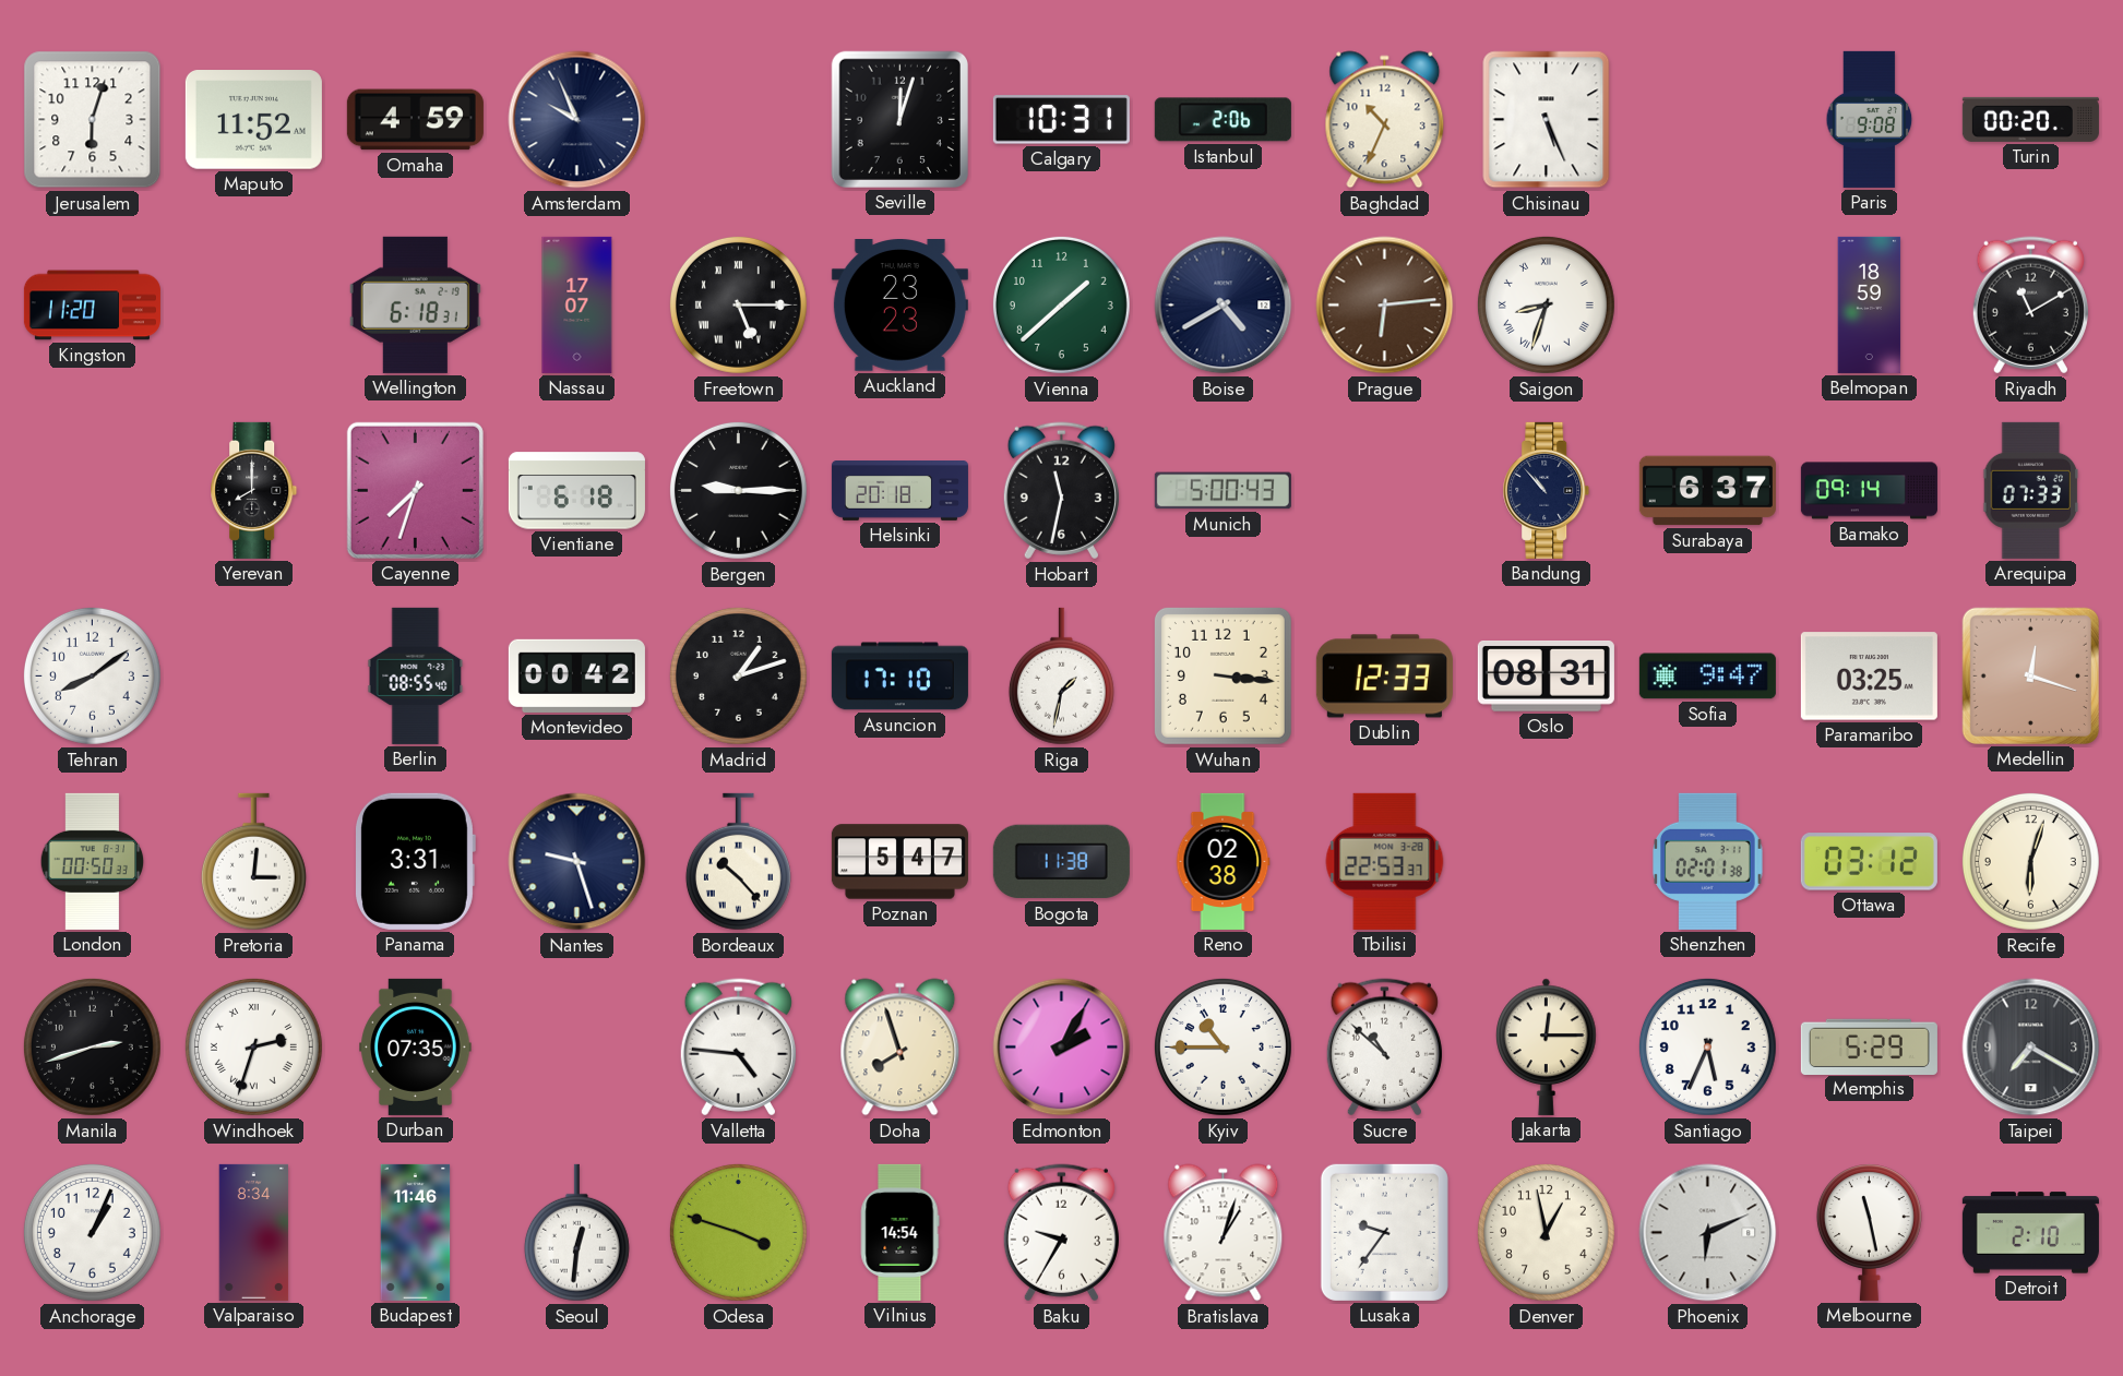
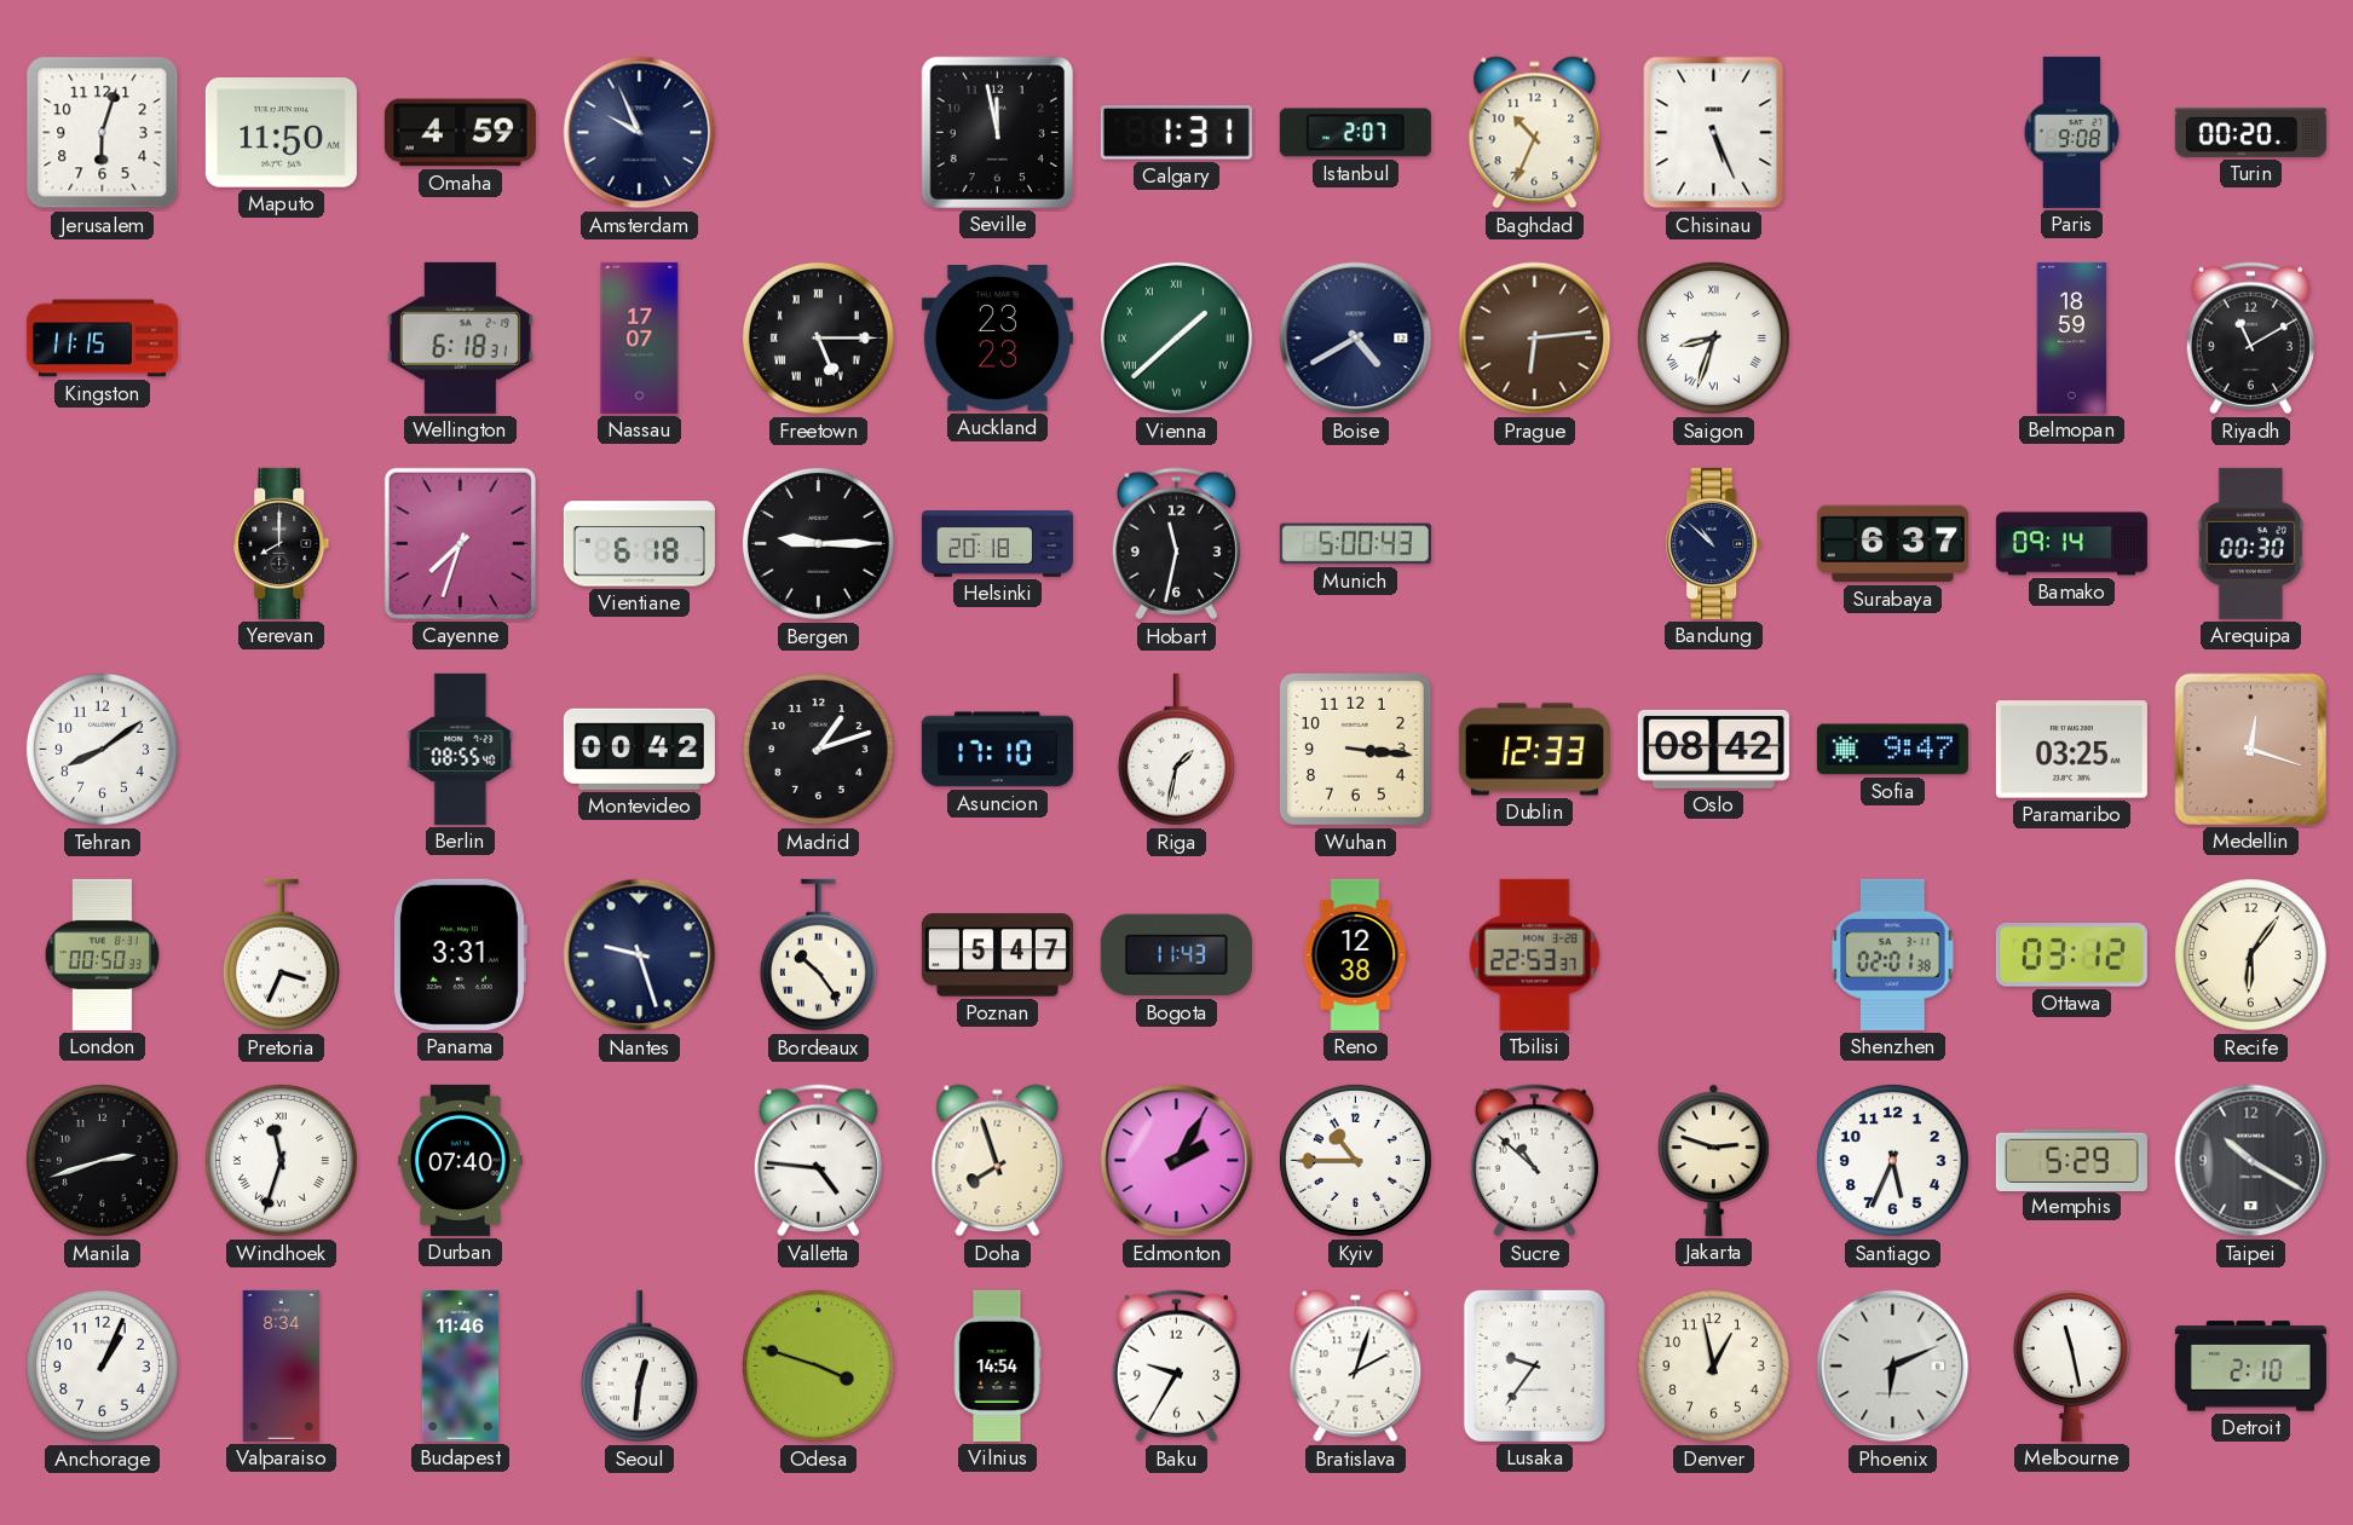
Maputo: 11:52 -> 11:50
Seville: 12:03 -> 11:58
Calgary: 10:31 -> 1:31
Istanbul: 2:06 -> 2:07
Kingston: 11:20 -> 11:15
Vienna numerals: Arabic -> Roman
Bandung: 10:53 -> 10:52
Arequipa: 07:33 -> 00:30
Oslo: 08:31 -> 08:42
Pretoria: 3:01 -> 3:34
Bordeaux: 10:23 -> 10:24
Bogota: 11:38 -> 11:43
Reno: 02:38 -> 12:38
Recife: 6:03 -> 6:06
Windhoek: 2:33 -> 11:33
Durban: 07:35 -> 07:40
Jakarta: 12:15 -> 2:48
Taipei: 7:20 -> 10:20
Bratislava: 1:03 -> 2:03
